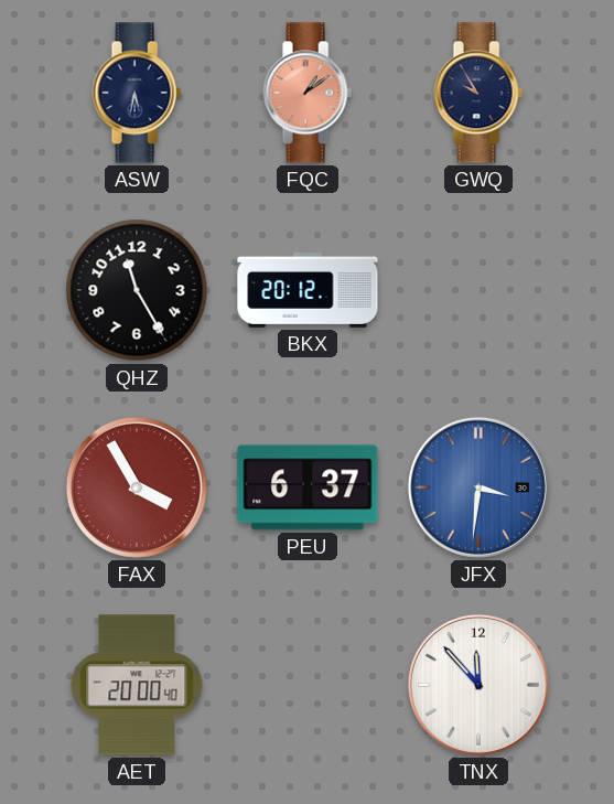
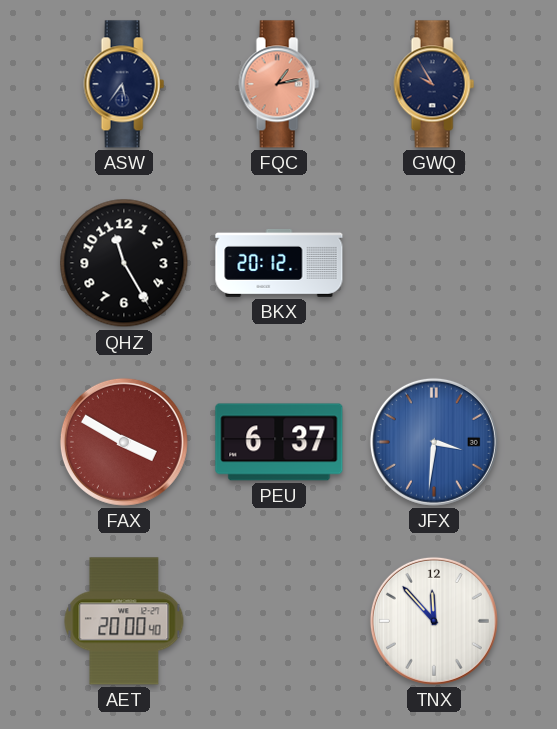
ASW: 5:32 -> 5:36
FQC: 1:09 -> 1:13
FAX: 3:55 -> 3:50
